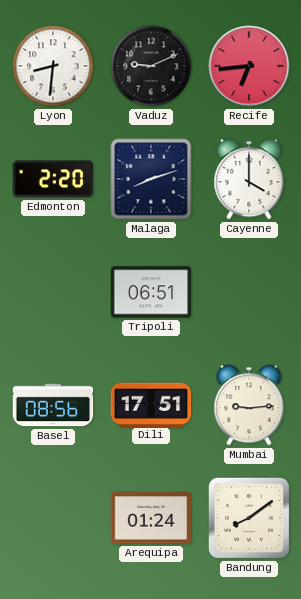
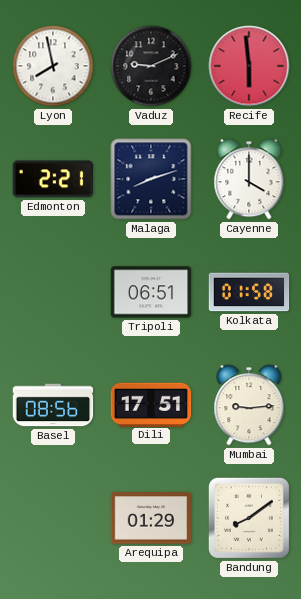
Lyon: 8:31 -> 7:58
Recife: 6:44 -> 5:59
Edmonton: 2:20 -> 2:21
Kolkata: none -> 01:58
Arequipa: 01:24 -> 01:29
